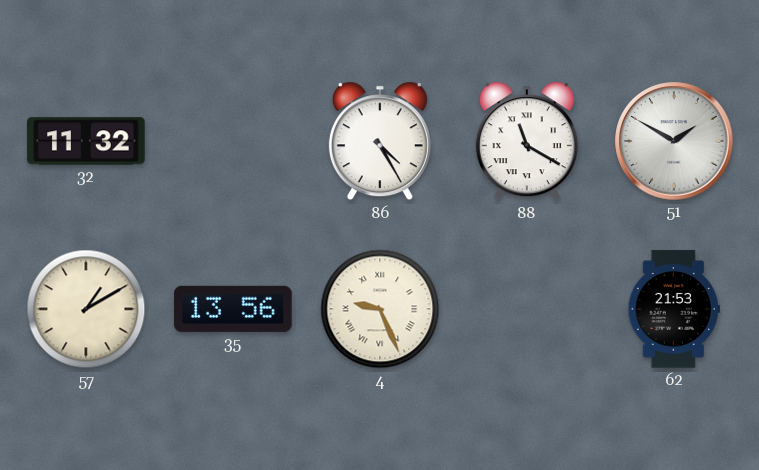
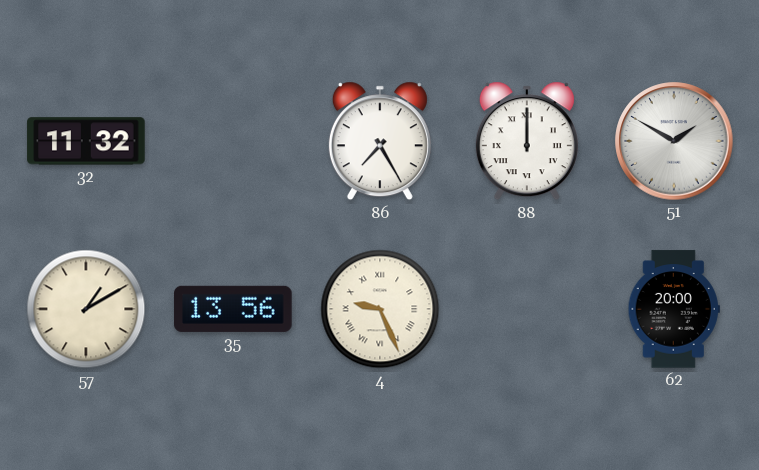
86: 4:25 -> 7:25
88: 11:20 -> 12:00
62: 21:53 -> 20:00
